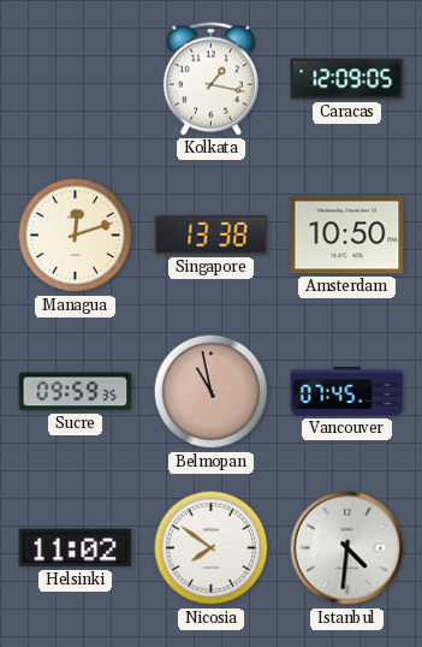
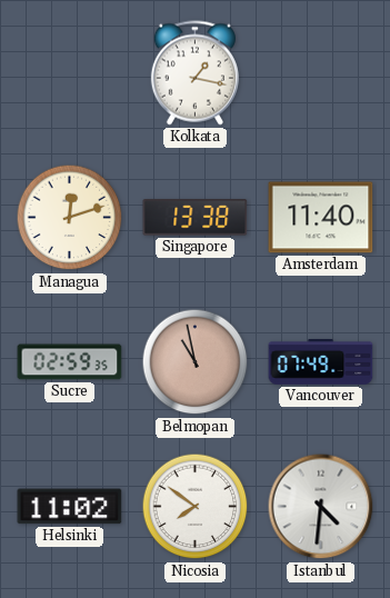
Caracas: 12:09 -> none
Amsterdam: 10:50 -> 11:40
Sucre: 09:59 -> 02:59
Vancouver: 07:45 -> 07:49
